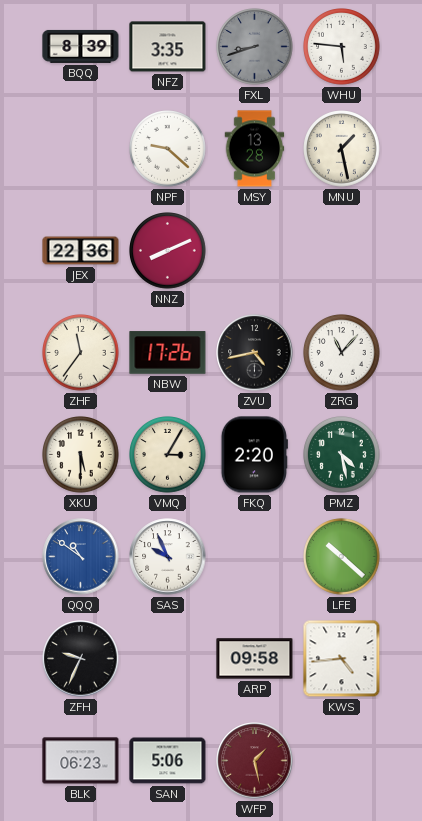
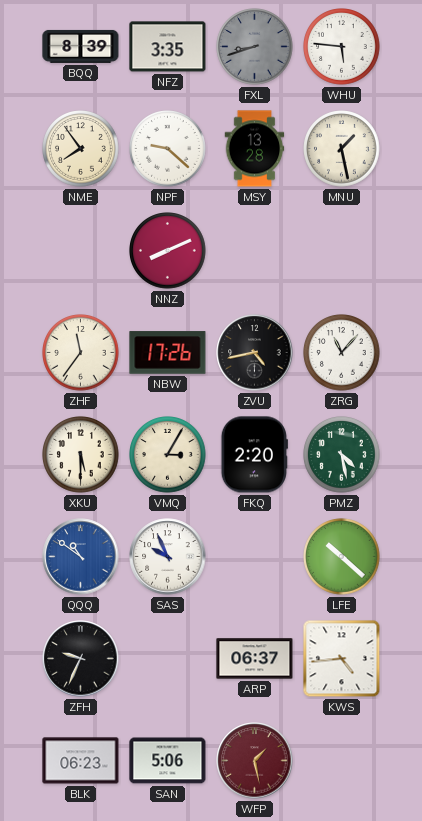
NME: none -> 7:54
JEX: 22:36 -> none
ARP: 09:58 -> 06:37
